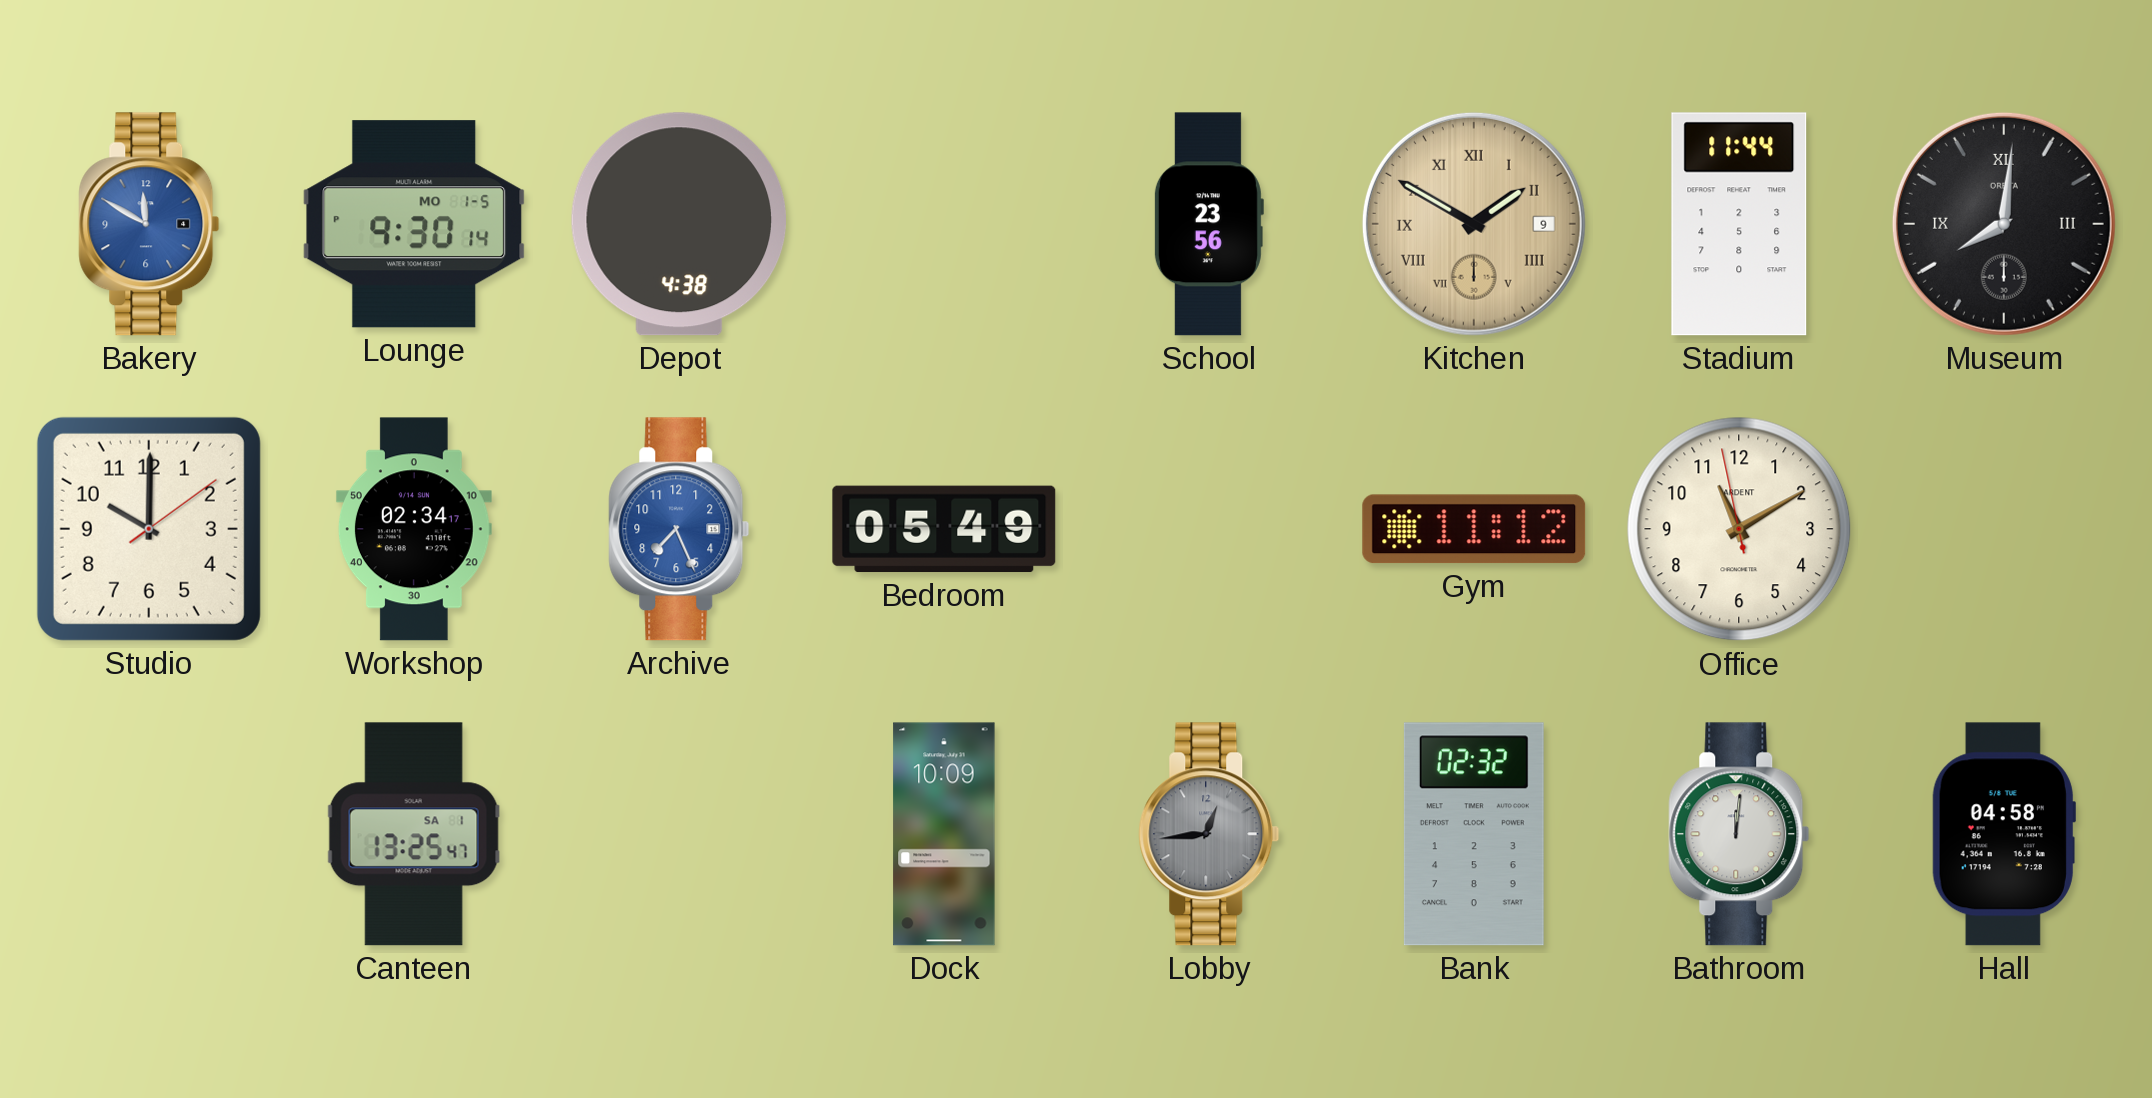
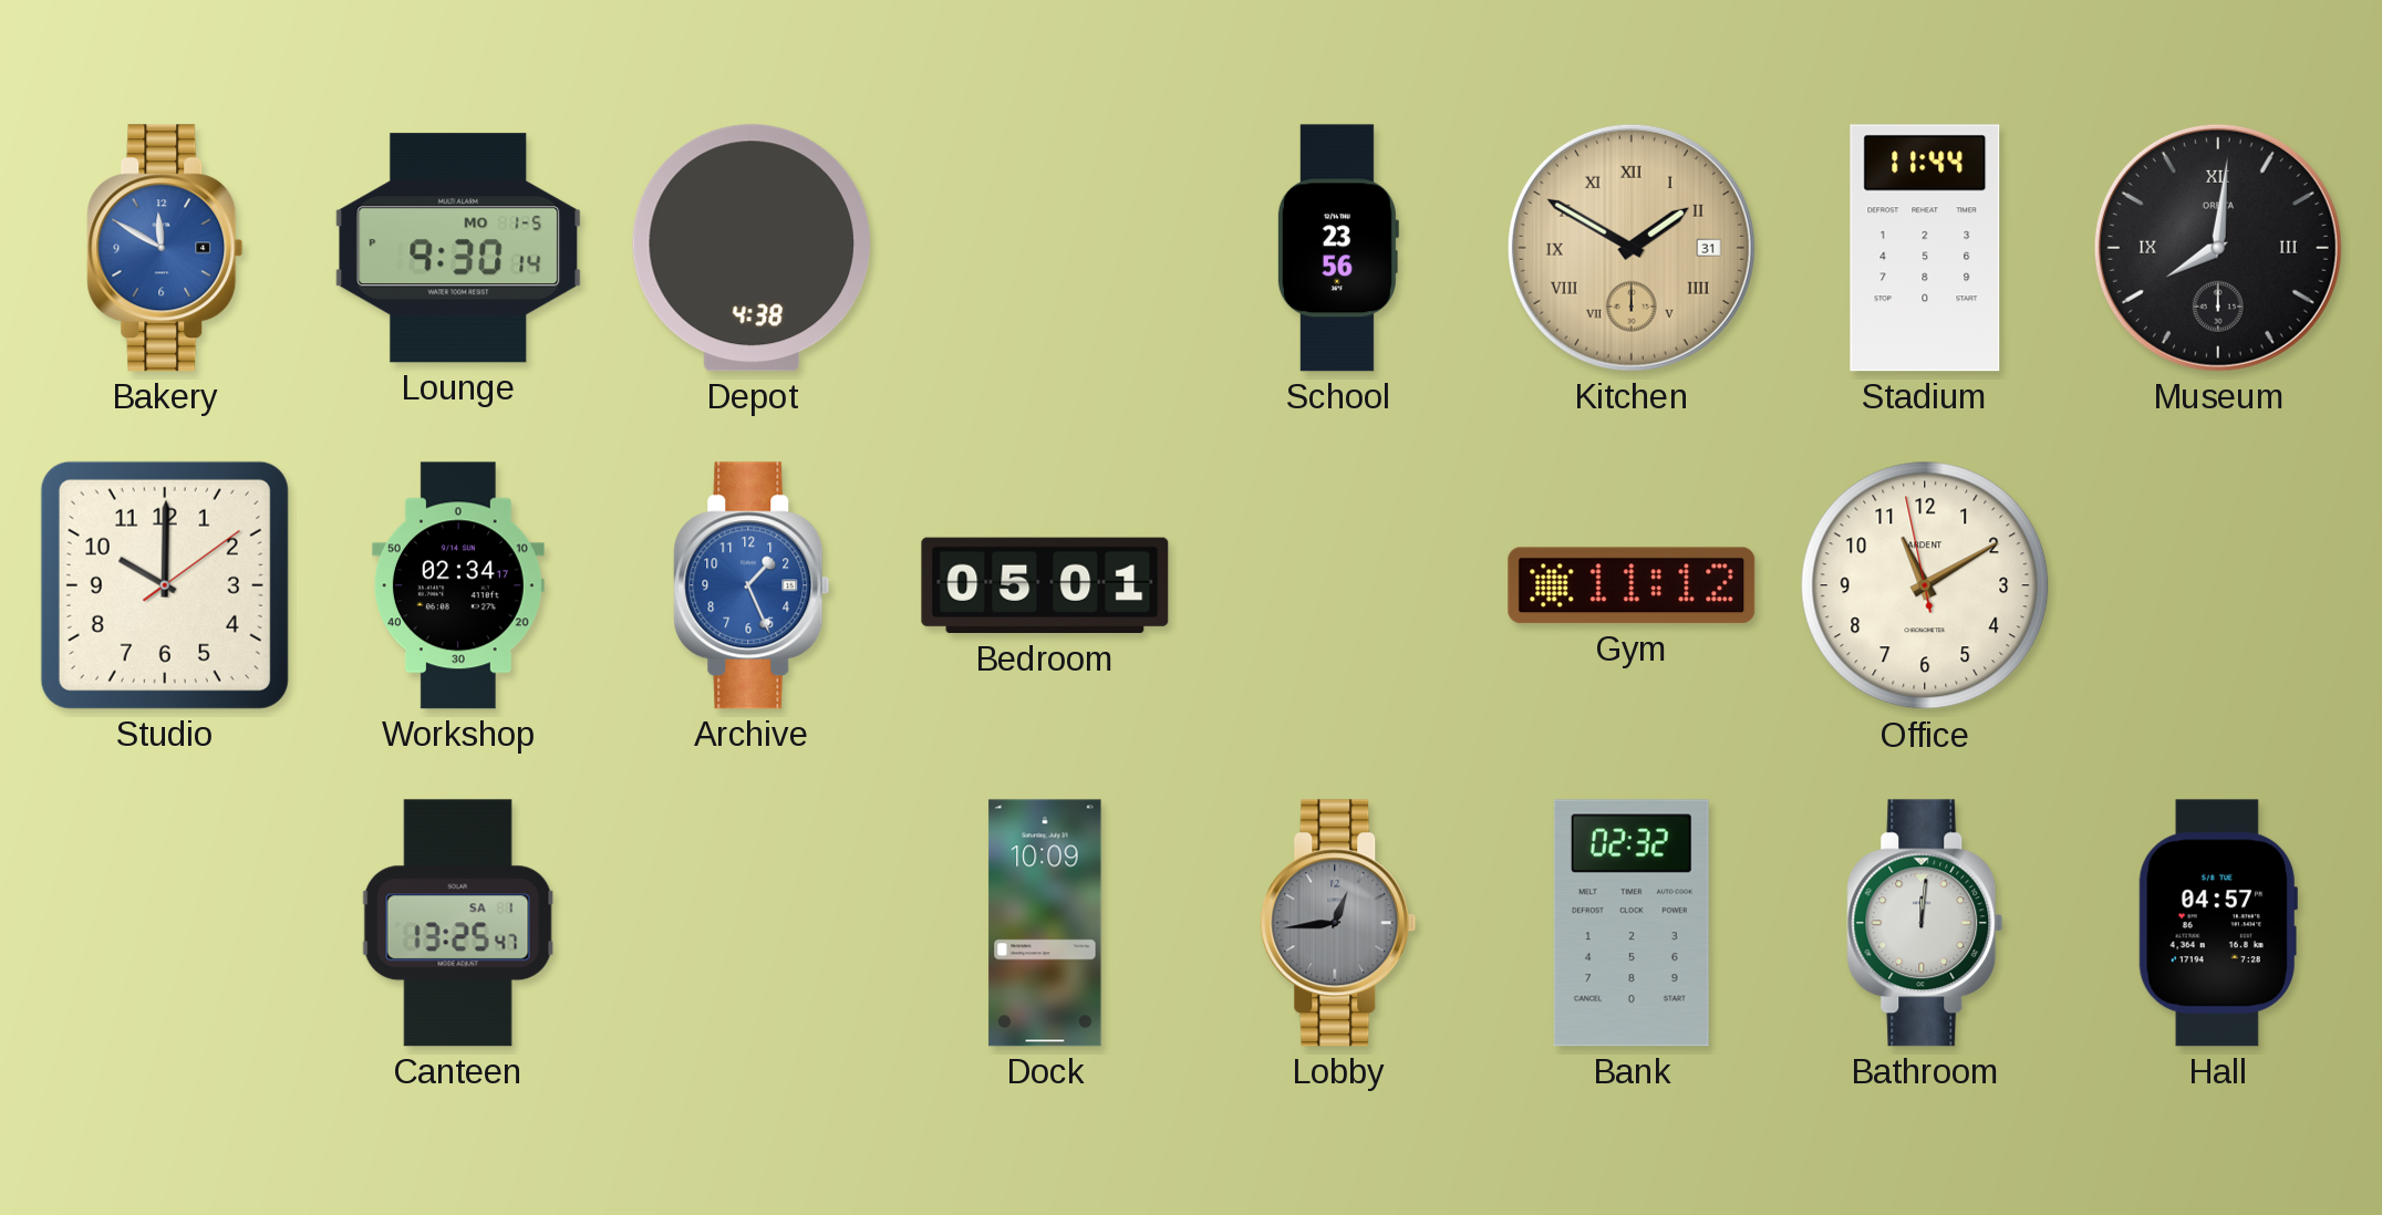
Kitchen date: 9 -> 31
Archive: 7:26 -> 1:26
Bedroom: 05:49 -> 05:01
Hall: 04:58 -> 04:57
